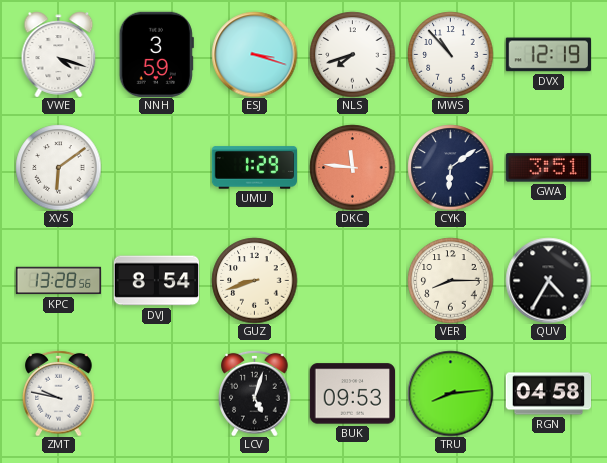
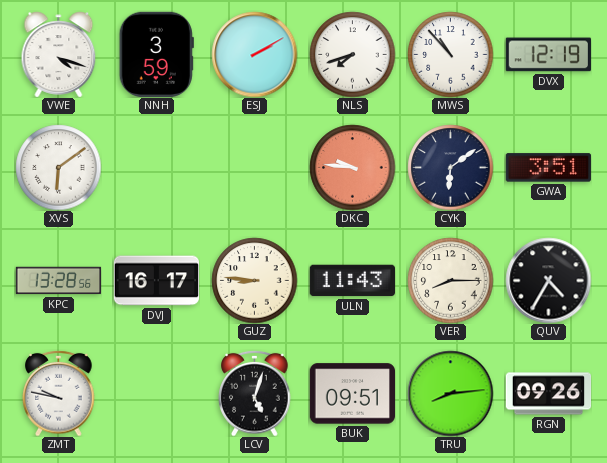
ESJ: 3:18 -> 2:10
UMU: 1:29 -> none
DKC: 11:46 -> 9:46
DVJ: 8:54 -> 16:17
GUZ: 8:42 -> 8:46
ULN: none -> 11:43
BUK: 09:53 -> 09:51
RGN: 04:58 -> 09:26
